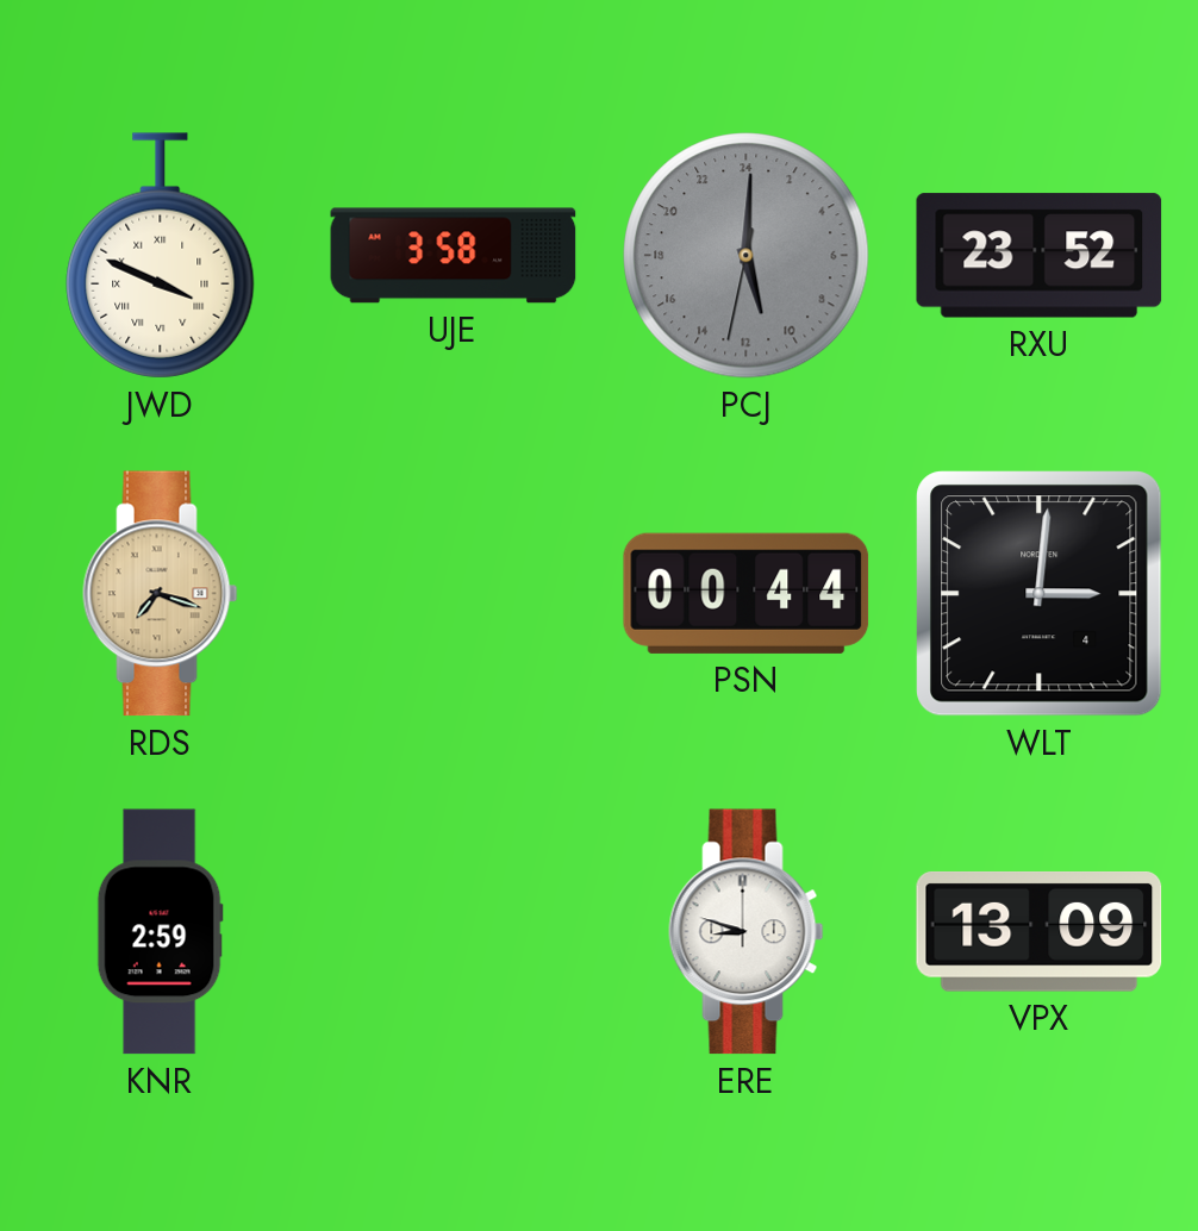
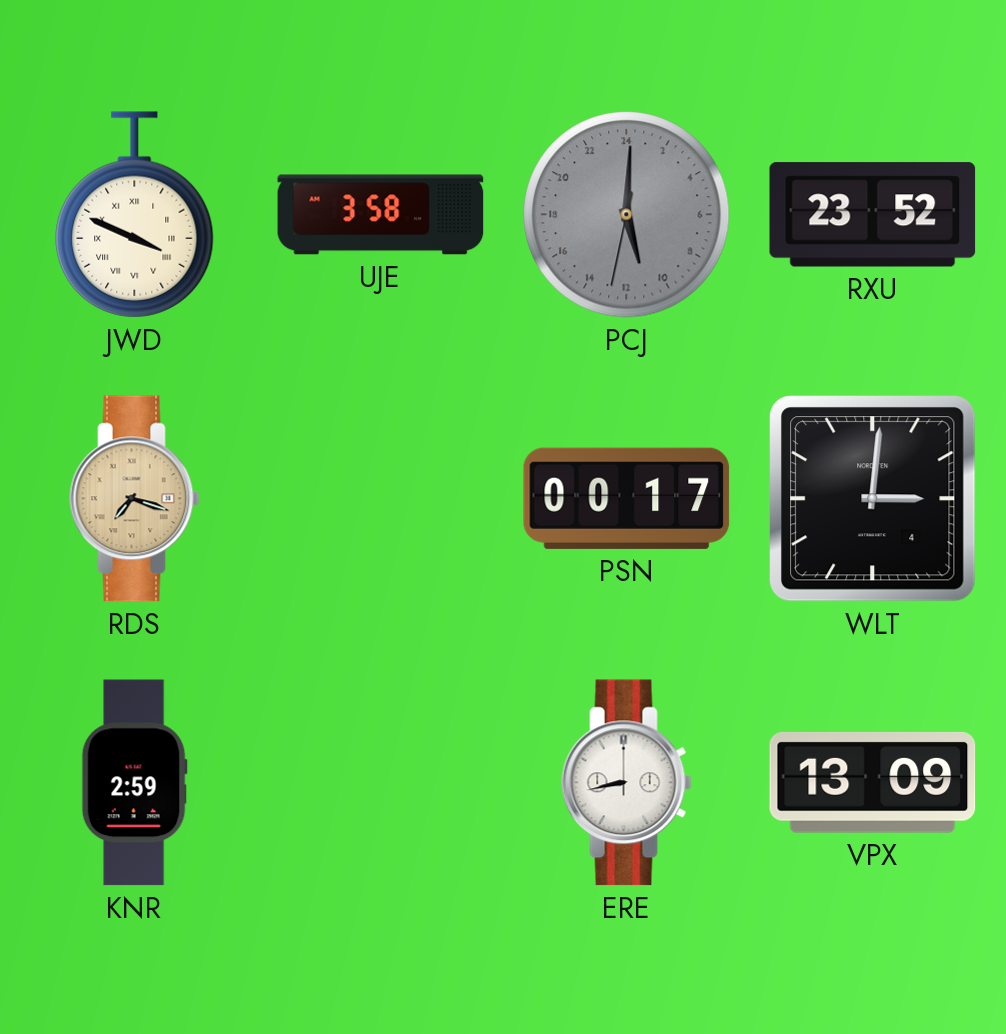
PSN: 00:44 -> 00:17
ERE: 8:48 -> 8:43
